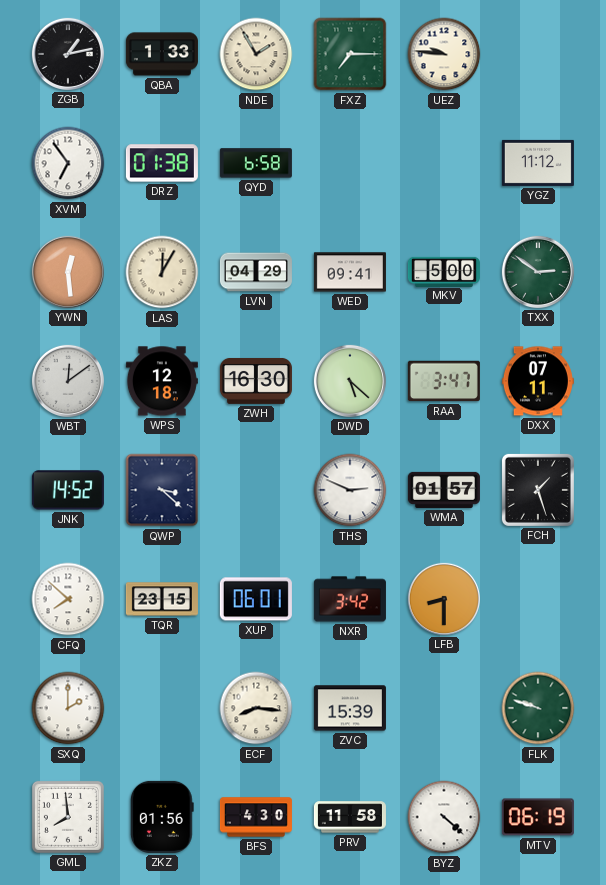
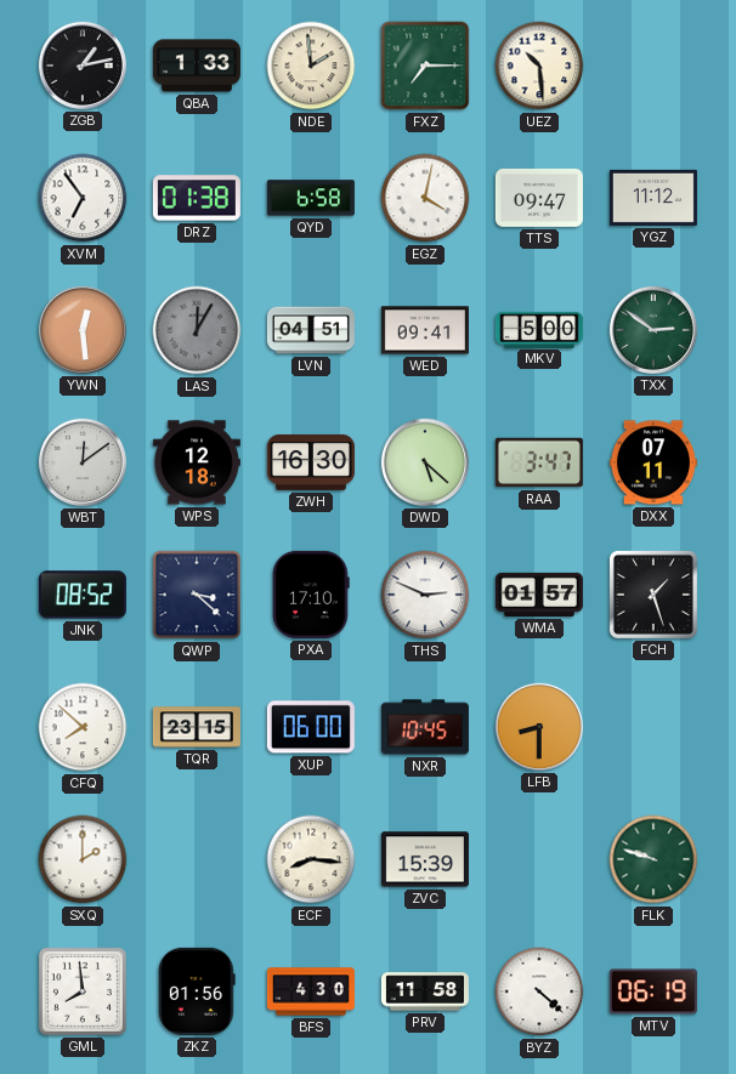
NDE: 1:55 -> 1:59
UEZ: 9:46 -> 10:29
EGZ: none -> 4:02
TTS: none -> 09:47
LAS dial: cream -> grey
LVN: 04:29 -> 04:51
JNK: 14:52 -> 08:52
PXA: none -> 17:10
XUP: 06:01 -> 06:00
NXR: 3:42 -> 10:45
